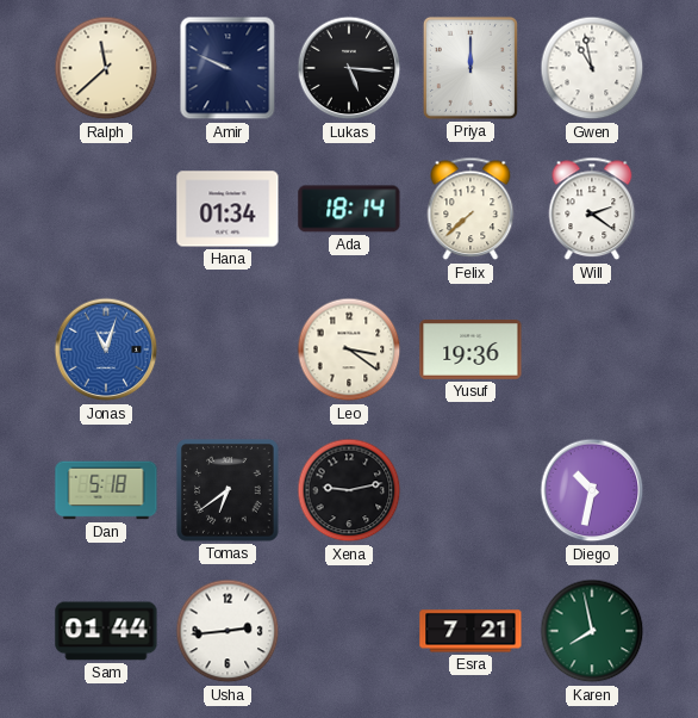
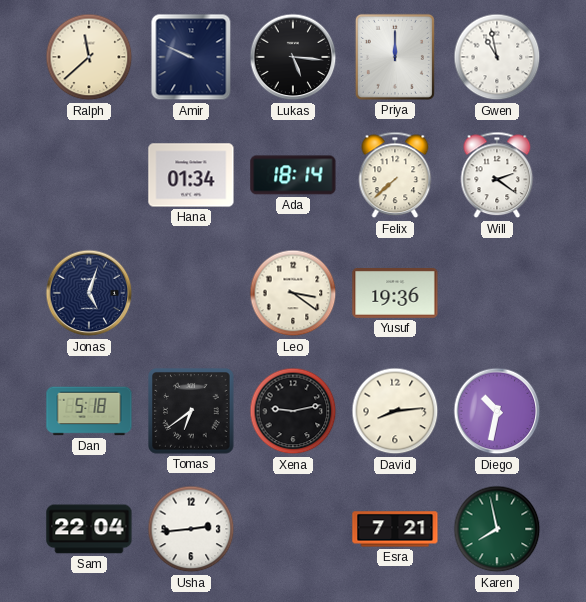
Jonas: 11:03 -> 5:03
Jonas dial: blue -> navy
David: none -> 8:14
Sam: 01:44 -> 22:04
